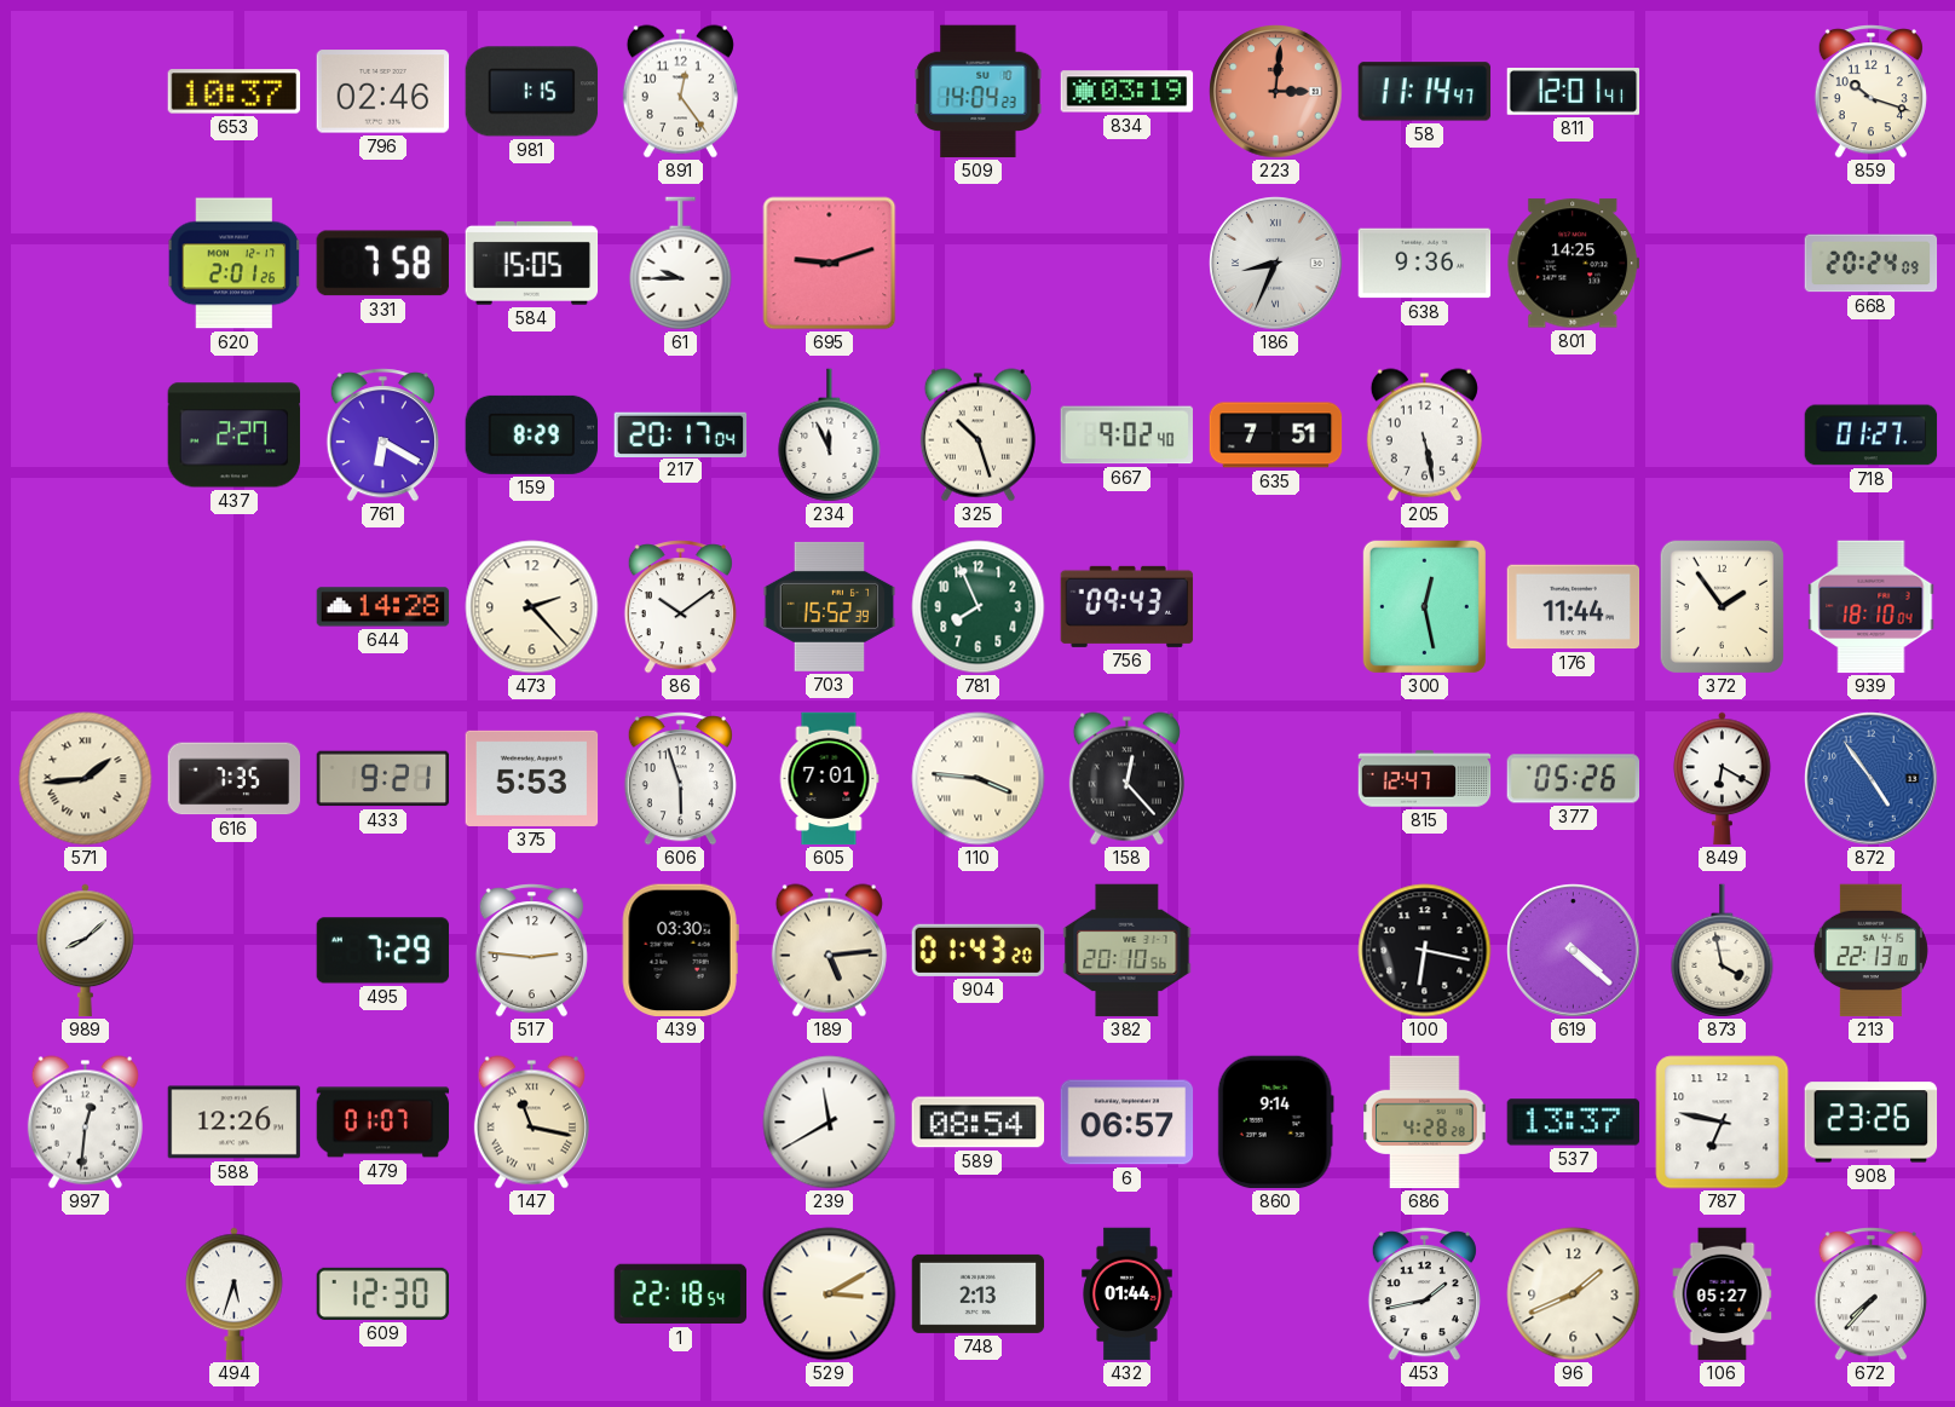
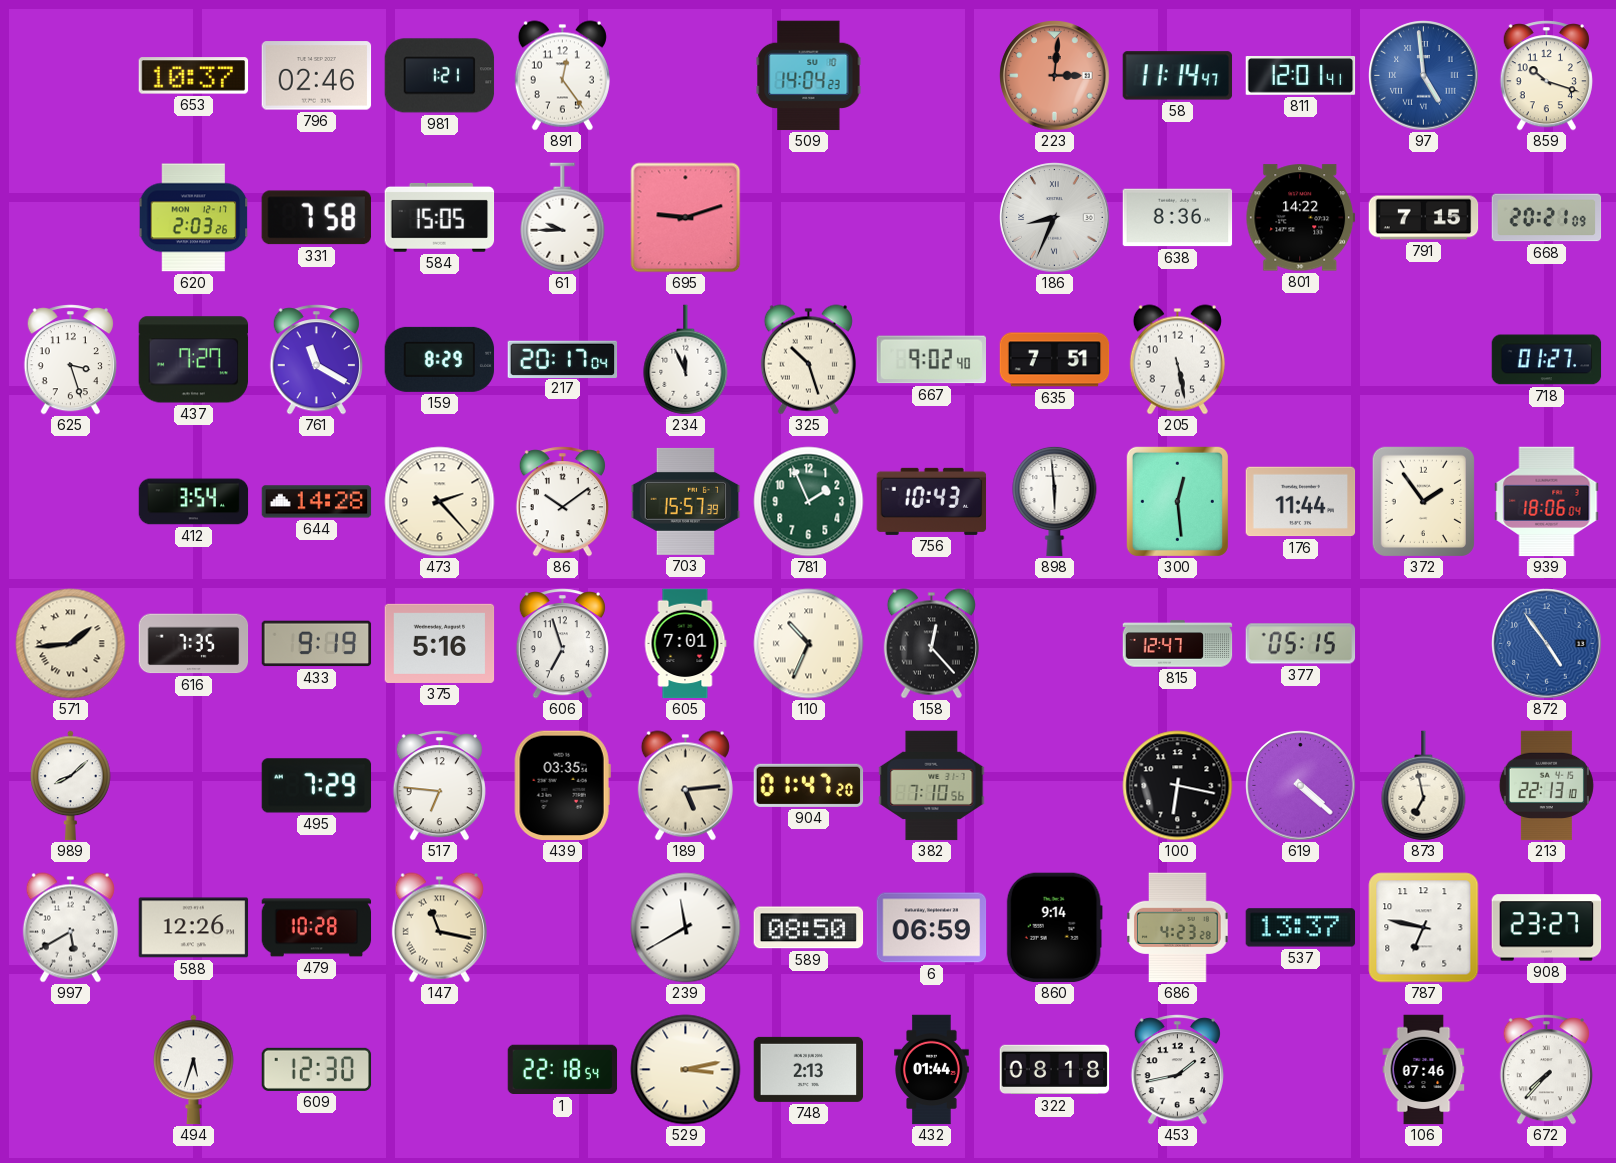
981: 1:15 -> 1:21
834: 03:19 -> none
97: none -> 4:59
620: 2:01 -> 2:03
638: 9:36 -> 8:36
801: 14:25 -> 14:22
791: none -> 7:15
668: 20:24 -> 20:21
625: none -> 3:27
437: 2:27 -> 7:27
761: 6:20 -> 11:20
412: none -> 3:54
703: 15:52 -> 15:57
781: 7:56 -> 1:56
756: 09:43 -> 10:43
898: none -> 5:59
300: 12:28 -> 12:29
939: 18:10 -> 18:06
433: 9:21 -> 9:19
375: 5:53 -> 5:16
606: 5:57 -> 6:57
110: 3:46 -> 10:34
377: 05:26 -> 05:15
849: 6:20 -> none
517: 2:46 -> 6:46
439: 03:30 -> 03:35
904: 01:43 -> 01:47
382: 20:10 -> 7:10
873: 3:58 -> 6:58
997: 12:31 -> 5:40
479: 01:07 -> 10:28
589: 08:54 -> 08:50
6: 06:57 -> 06:59
686: 4:28 -> 4:23
908: 23:26 -> 23:27
529: 3:10 -> 3:13
322: none -> 08:18
96: 1:41 -> none
106: 05:27 -> 07:46
